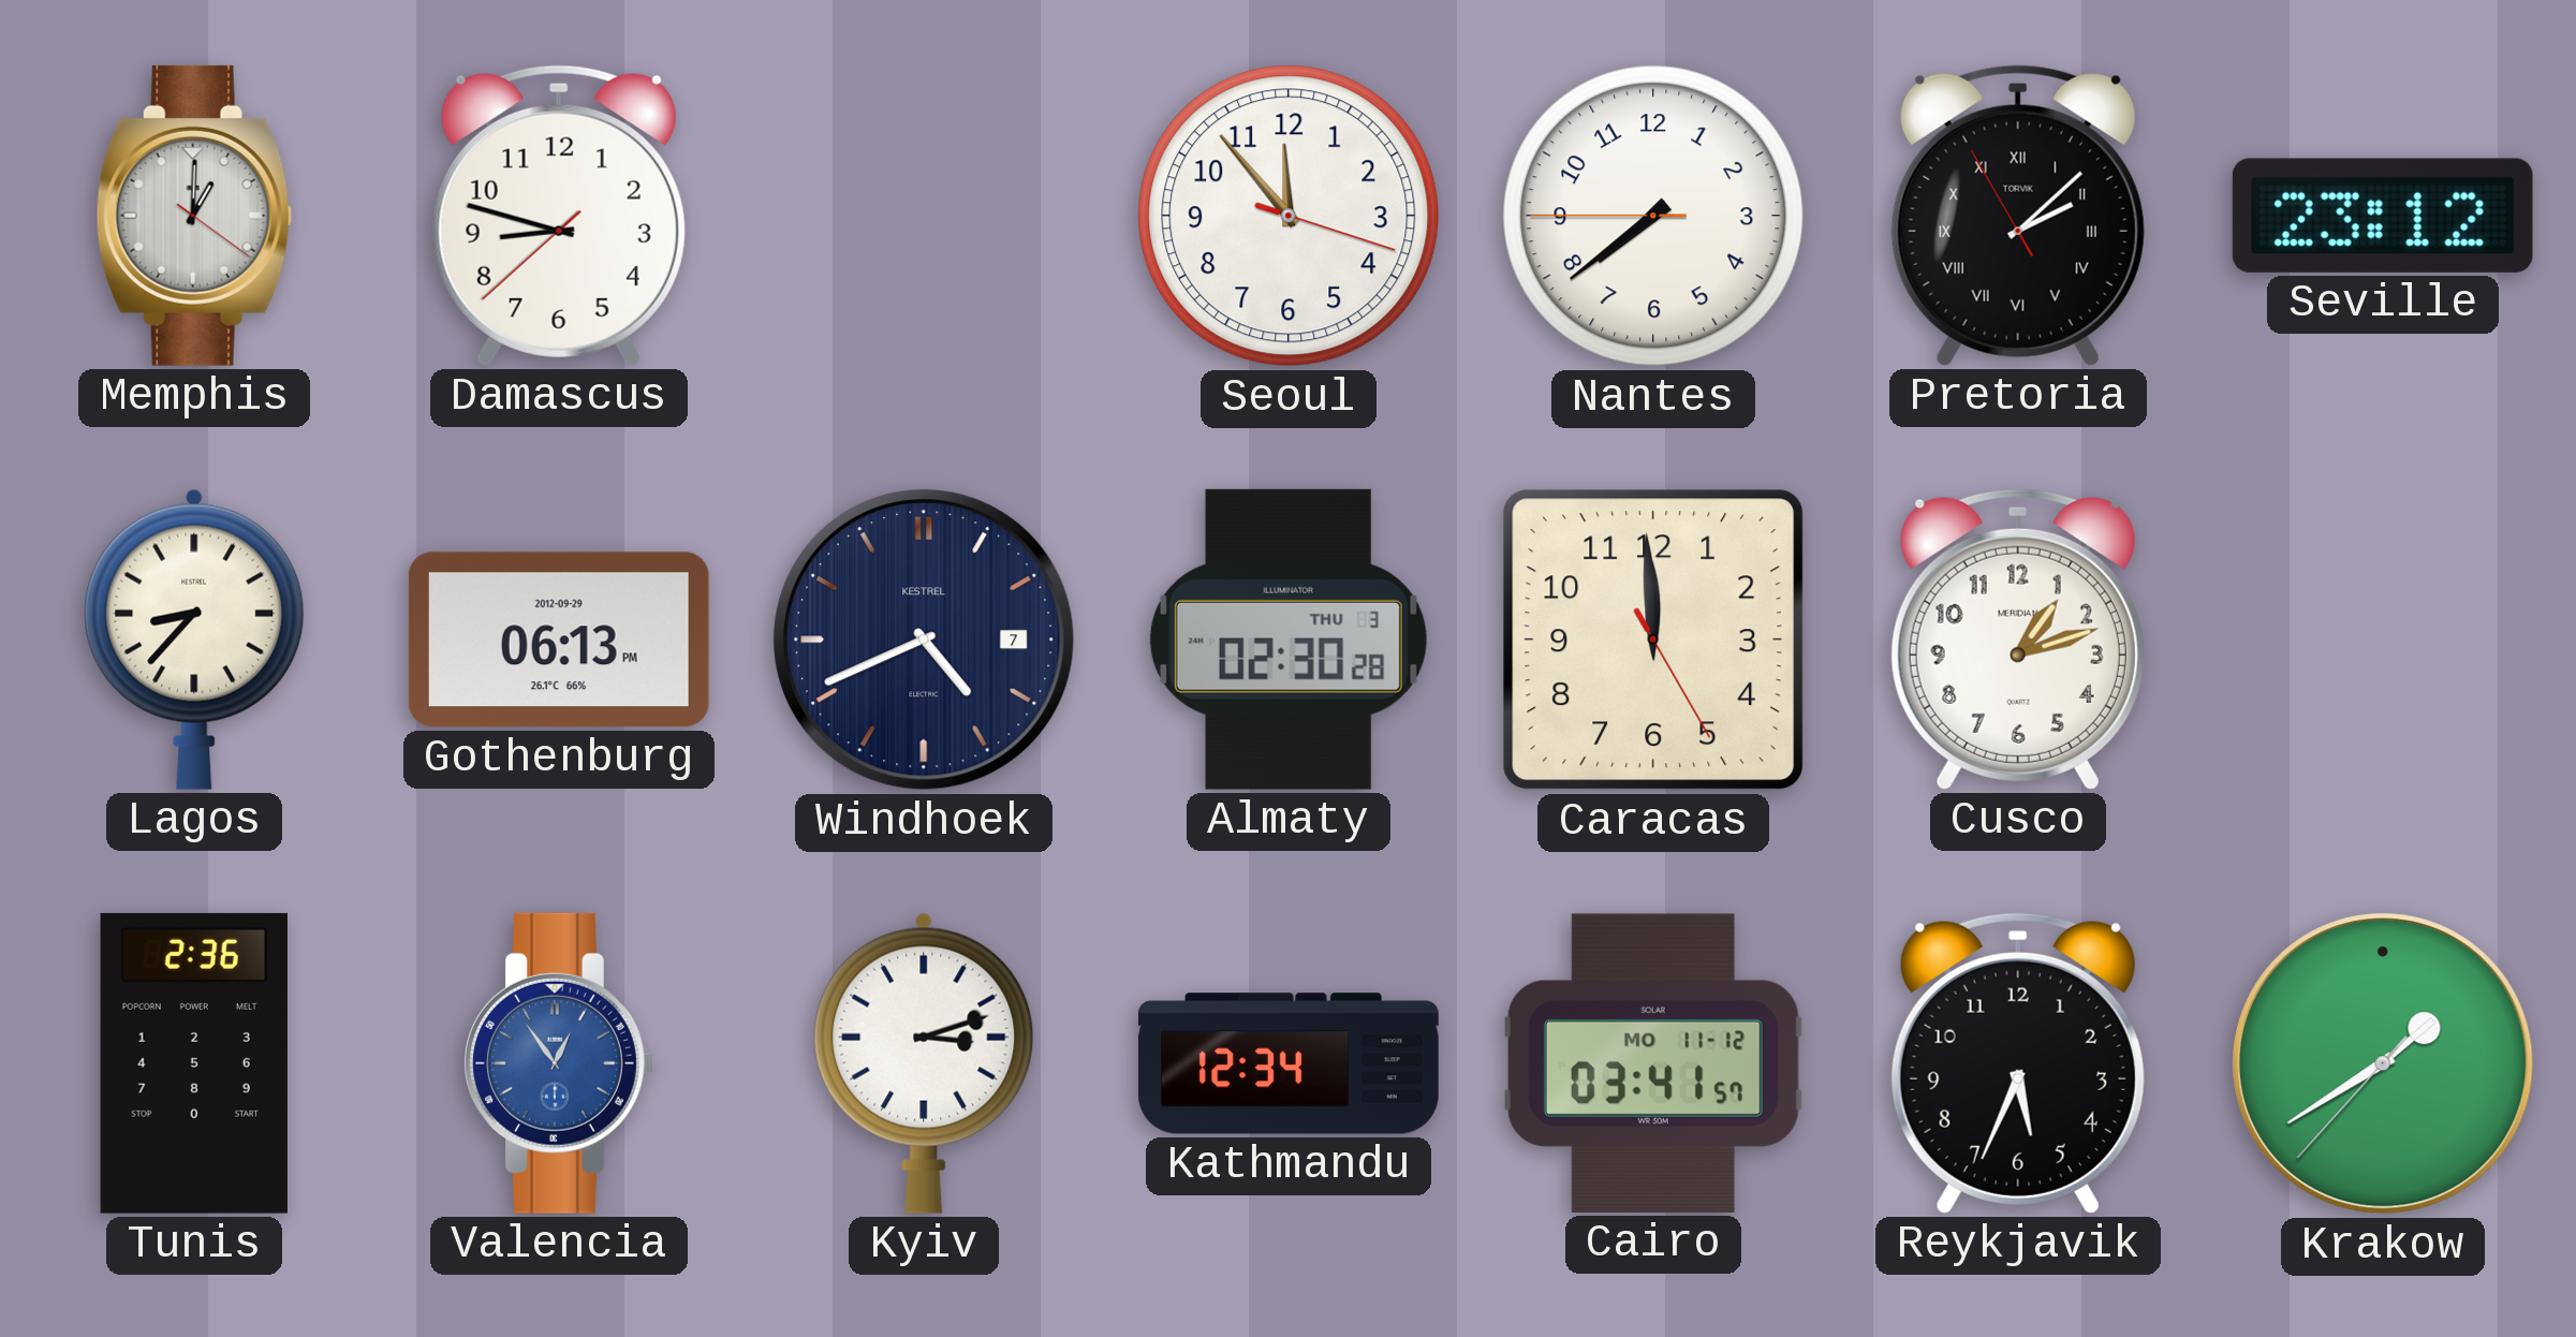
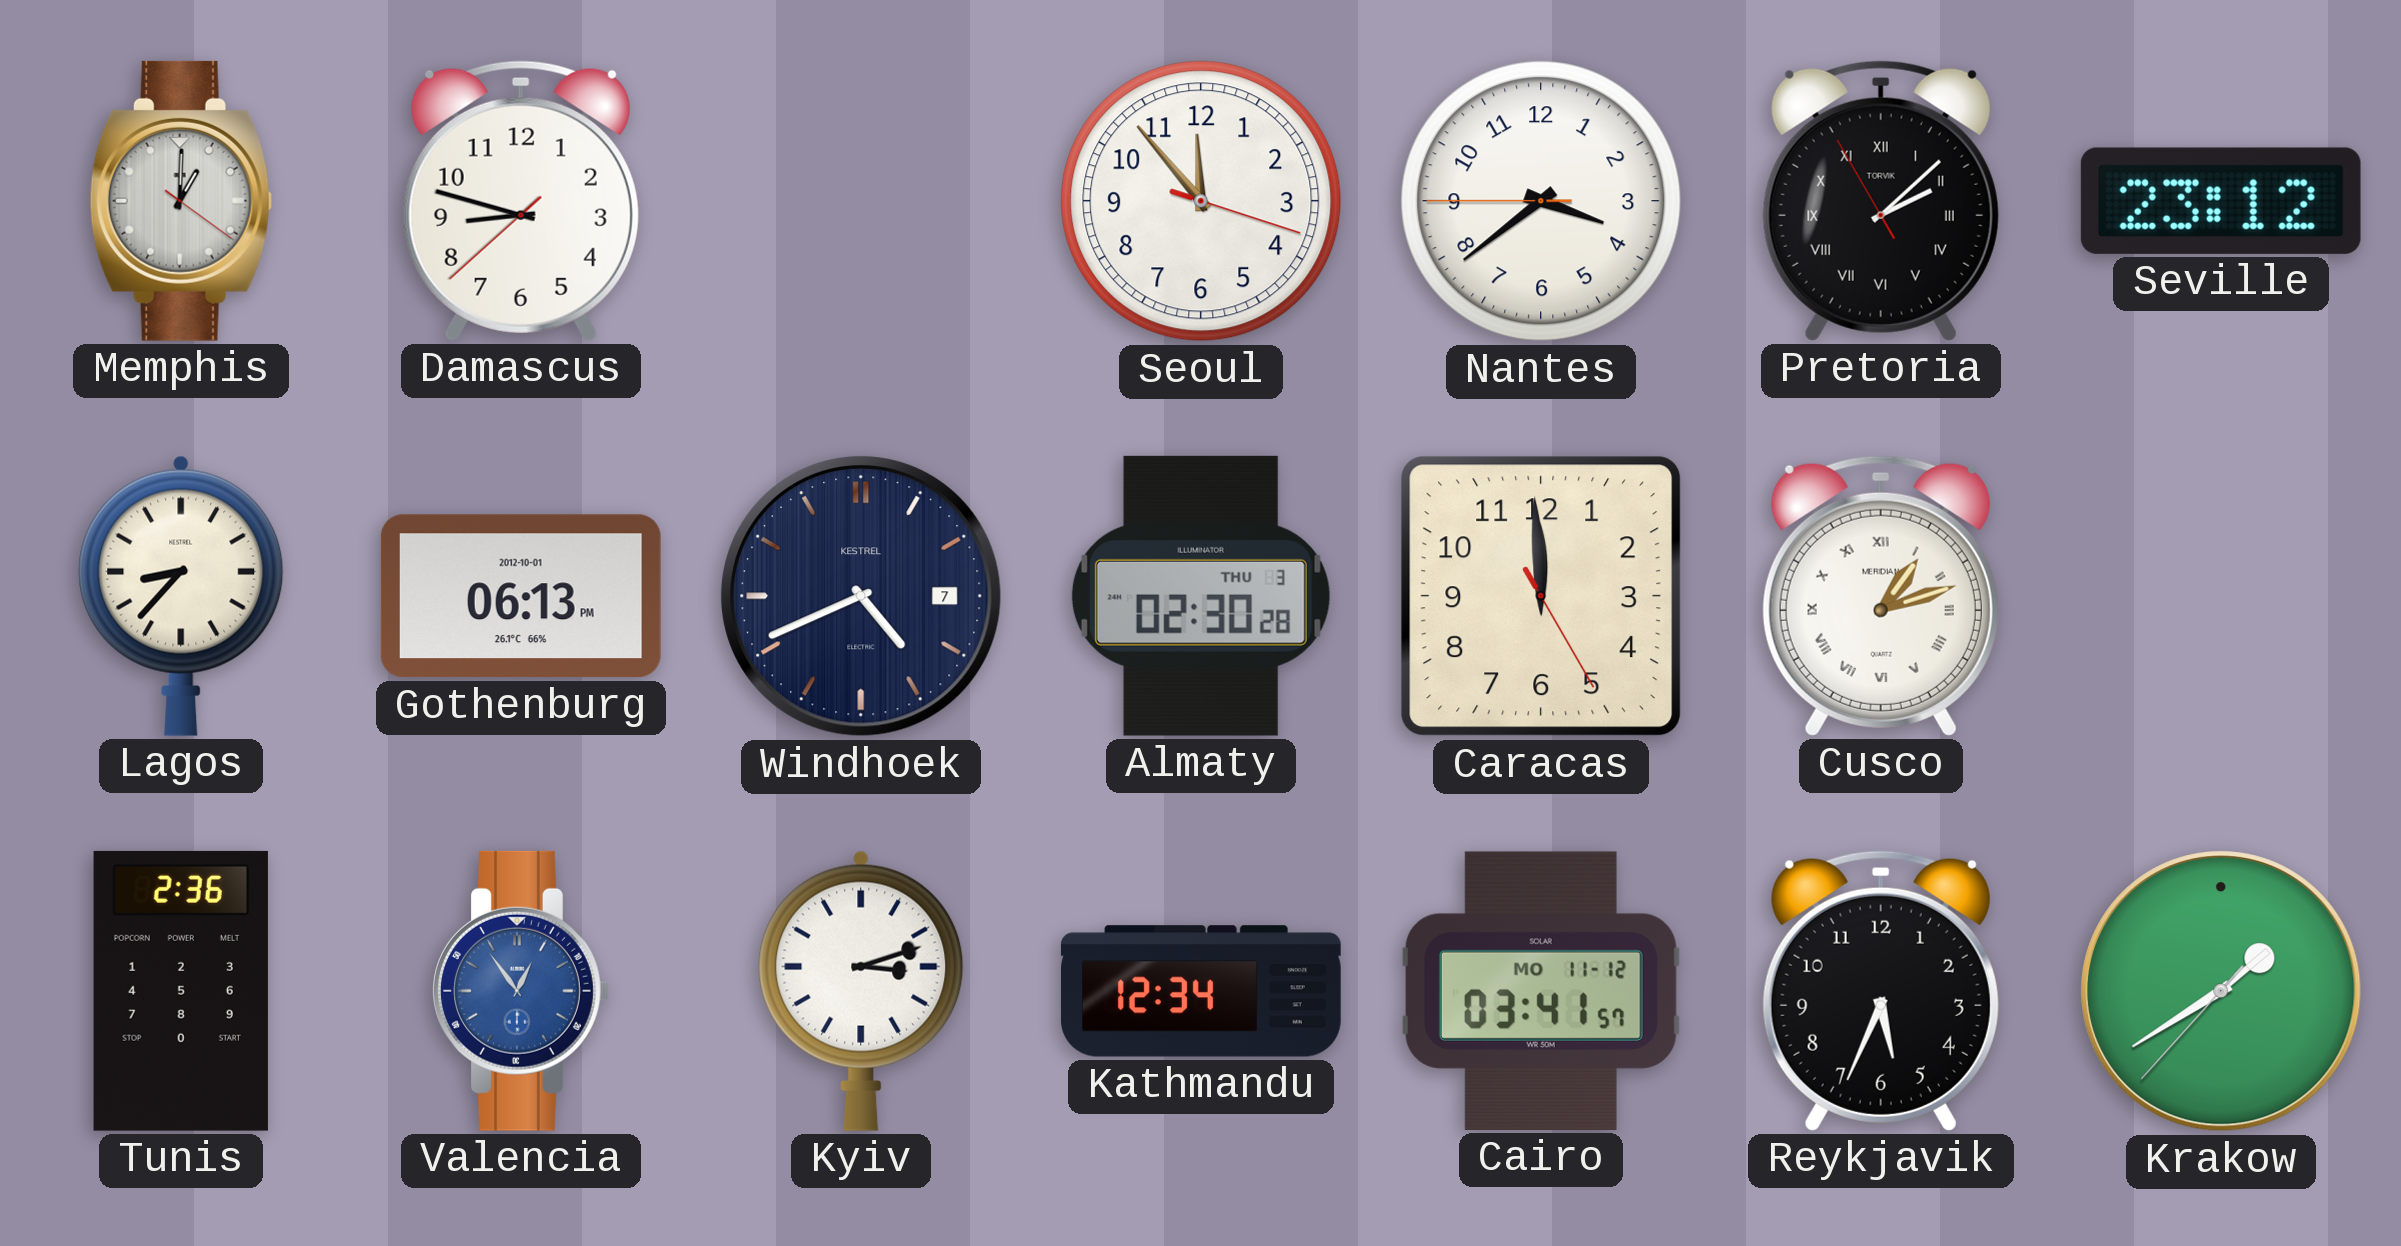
Nantes: 7:38 -> 3:38
Gothenburg date: 2012-09-29 -> 2012-10-01
Cusco numerals: Arabic -> Roman
